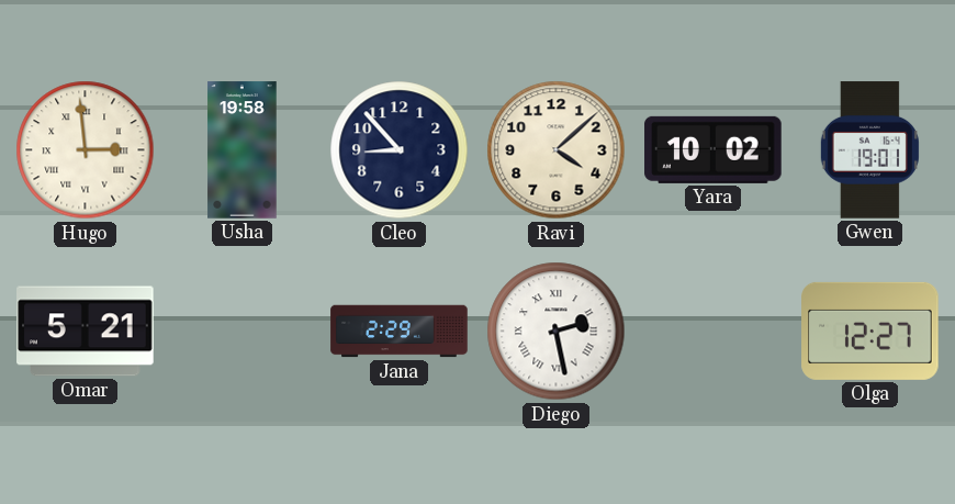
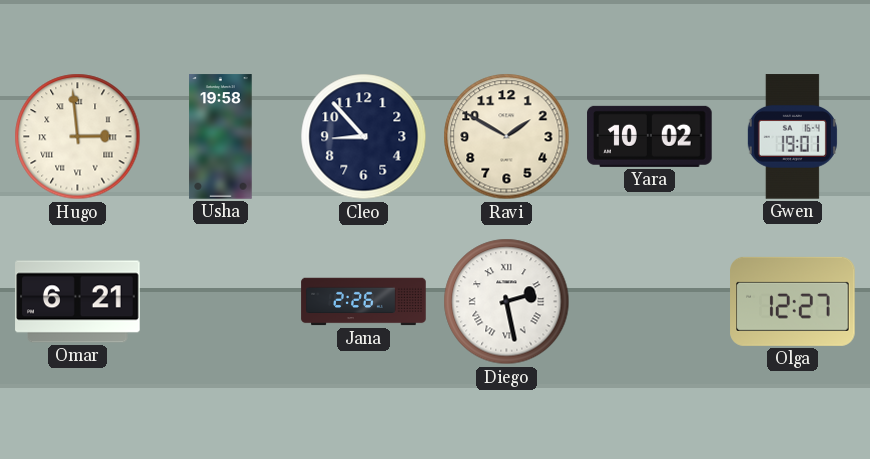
Ravi: 4:08 -> 1:50
Omar: 5:21 -> 6:21
Jana: 2:29 -> 2:26
